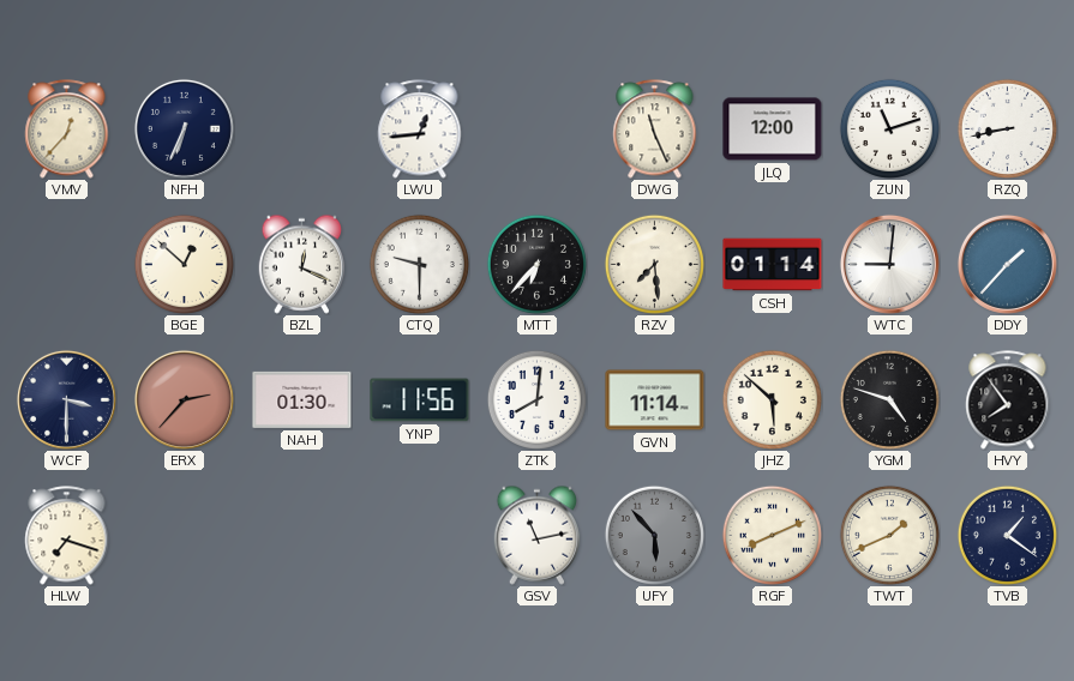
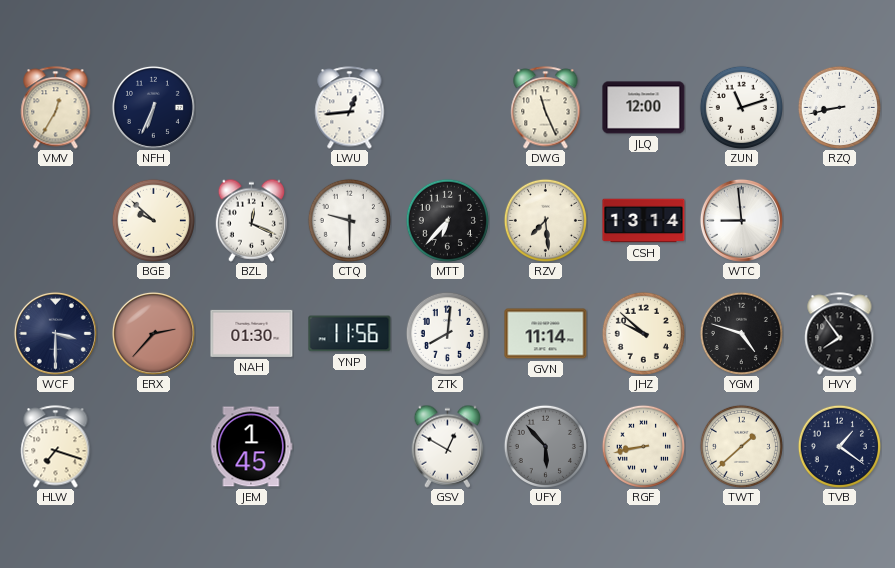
VMV: 12:37 -> 12:35
BGE: 12:52 -> 9:52
CSH: 01:14 -> 13:14
WTC: 9:01 -> 8:59
DDY: 1:37 -> none
JHZ: 5:52 -> 9:52
JEM: none -> 1:45
GSV: 11:13 -> 12:50
RGF: 8:11 -> 8:43
TWT: 1:41 -> 1:38
